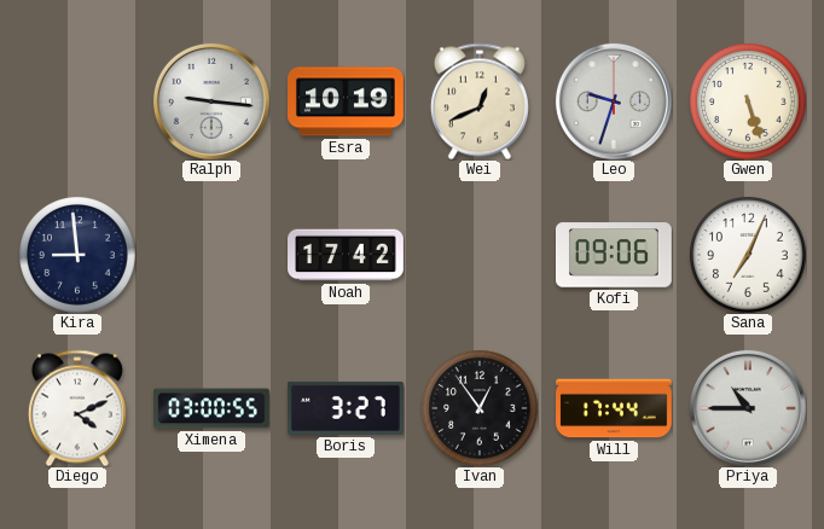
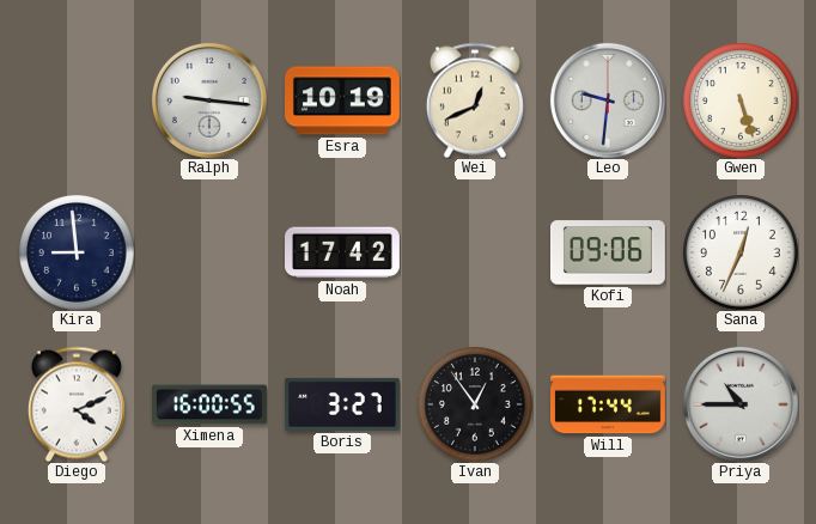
Leo: 9:33 -> 9:31
Sana: 7:04 -> 12:34
Ximena: 03:00 -> 16:00
